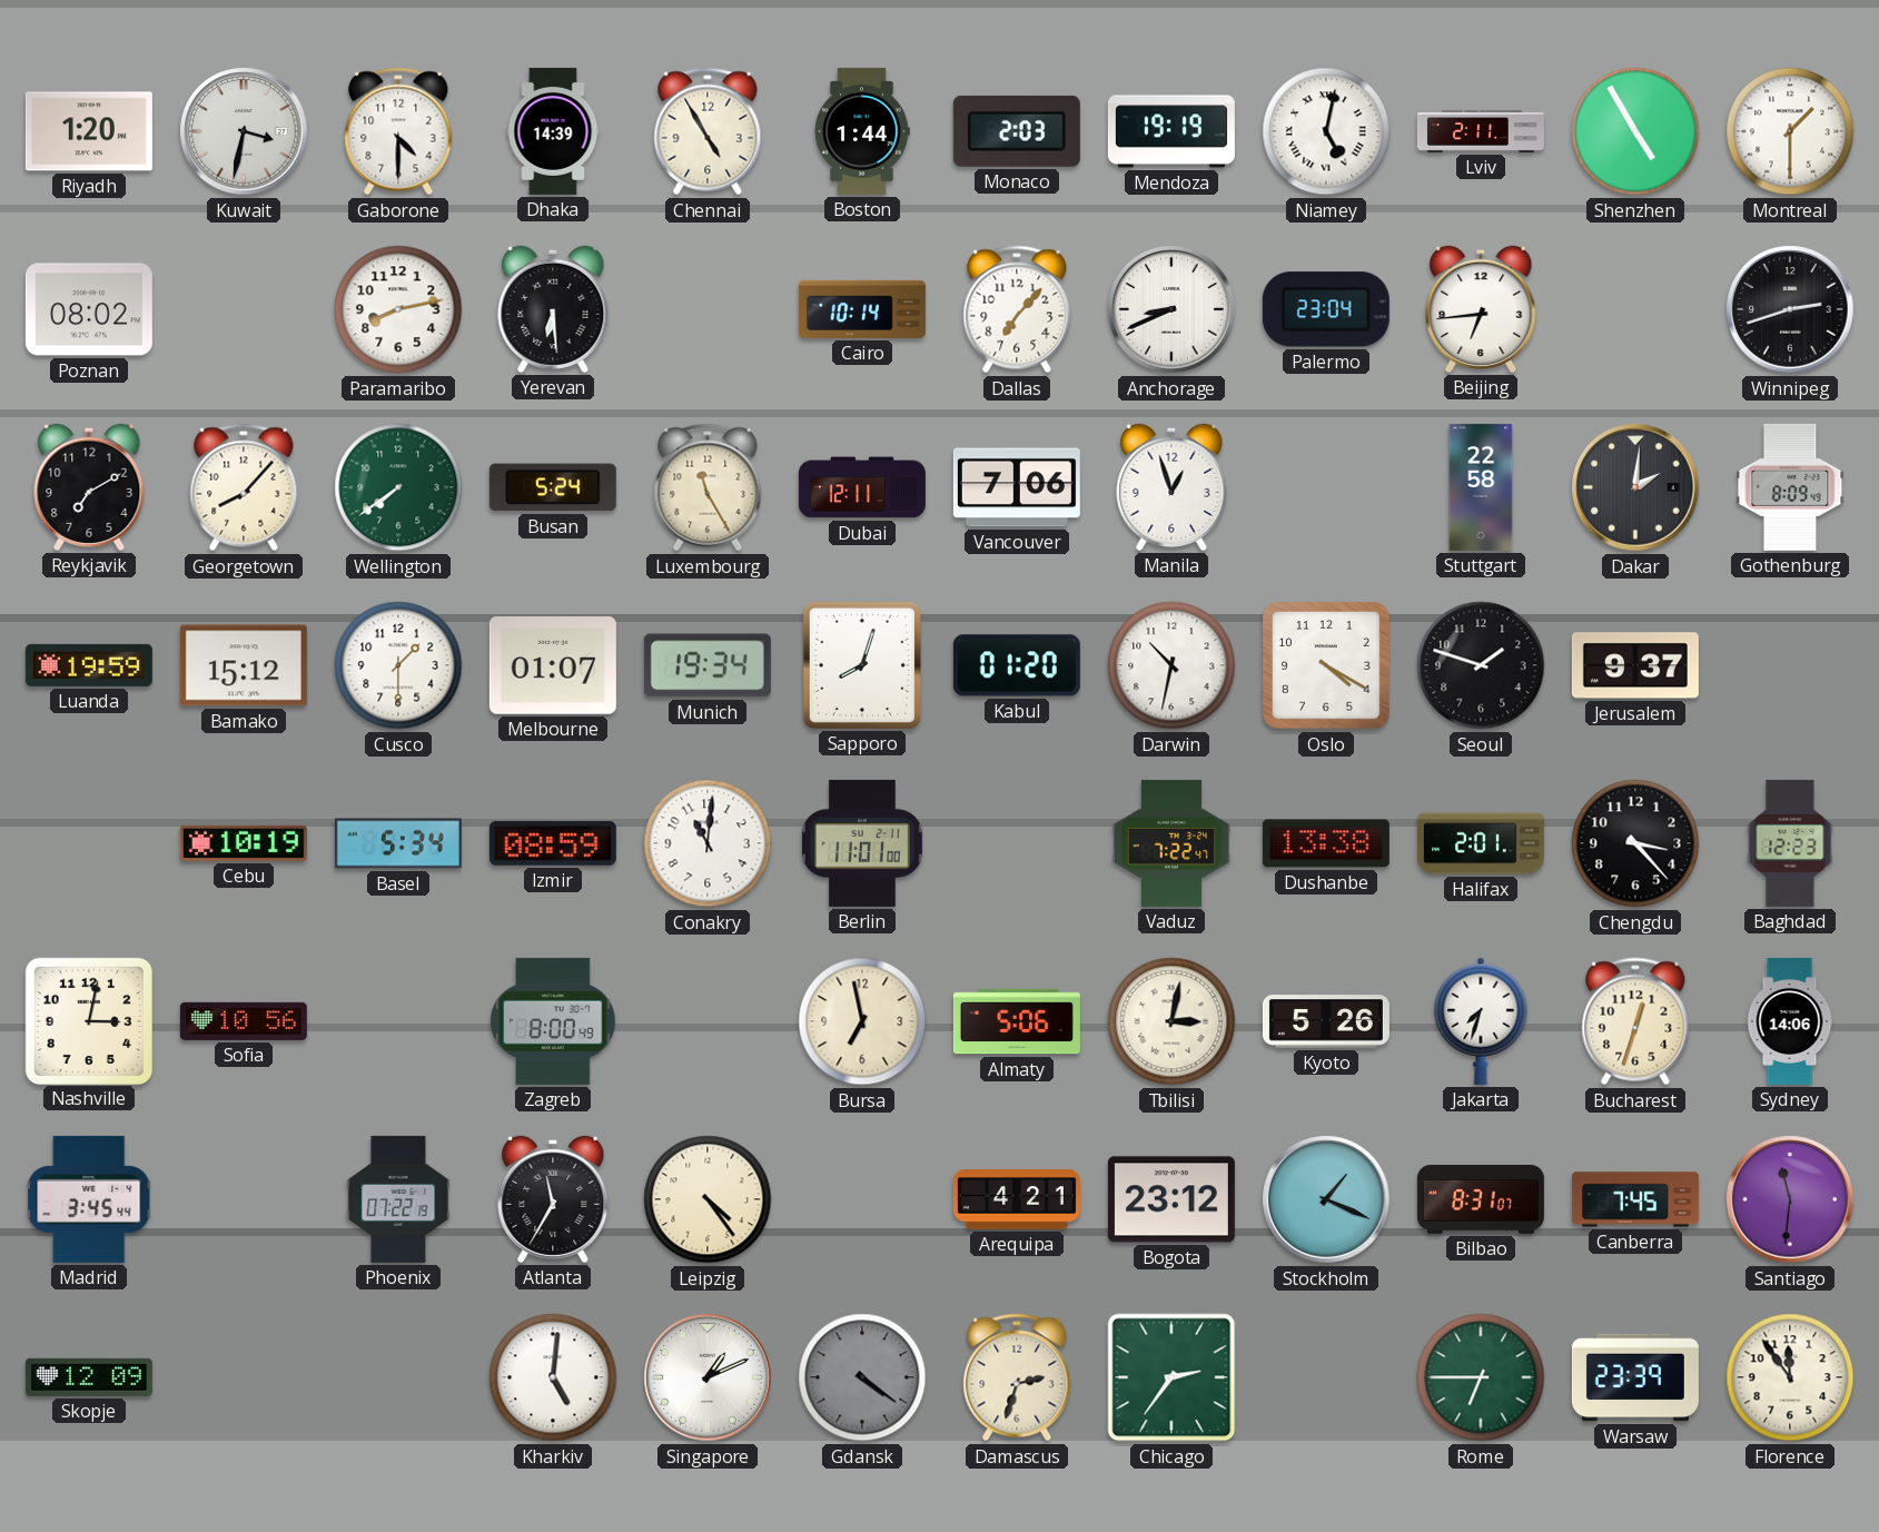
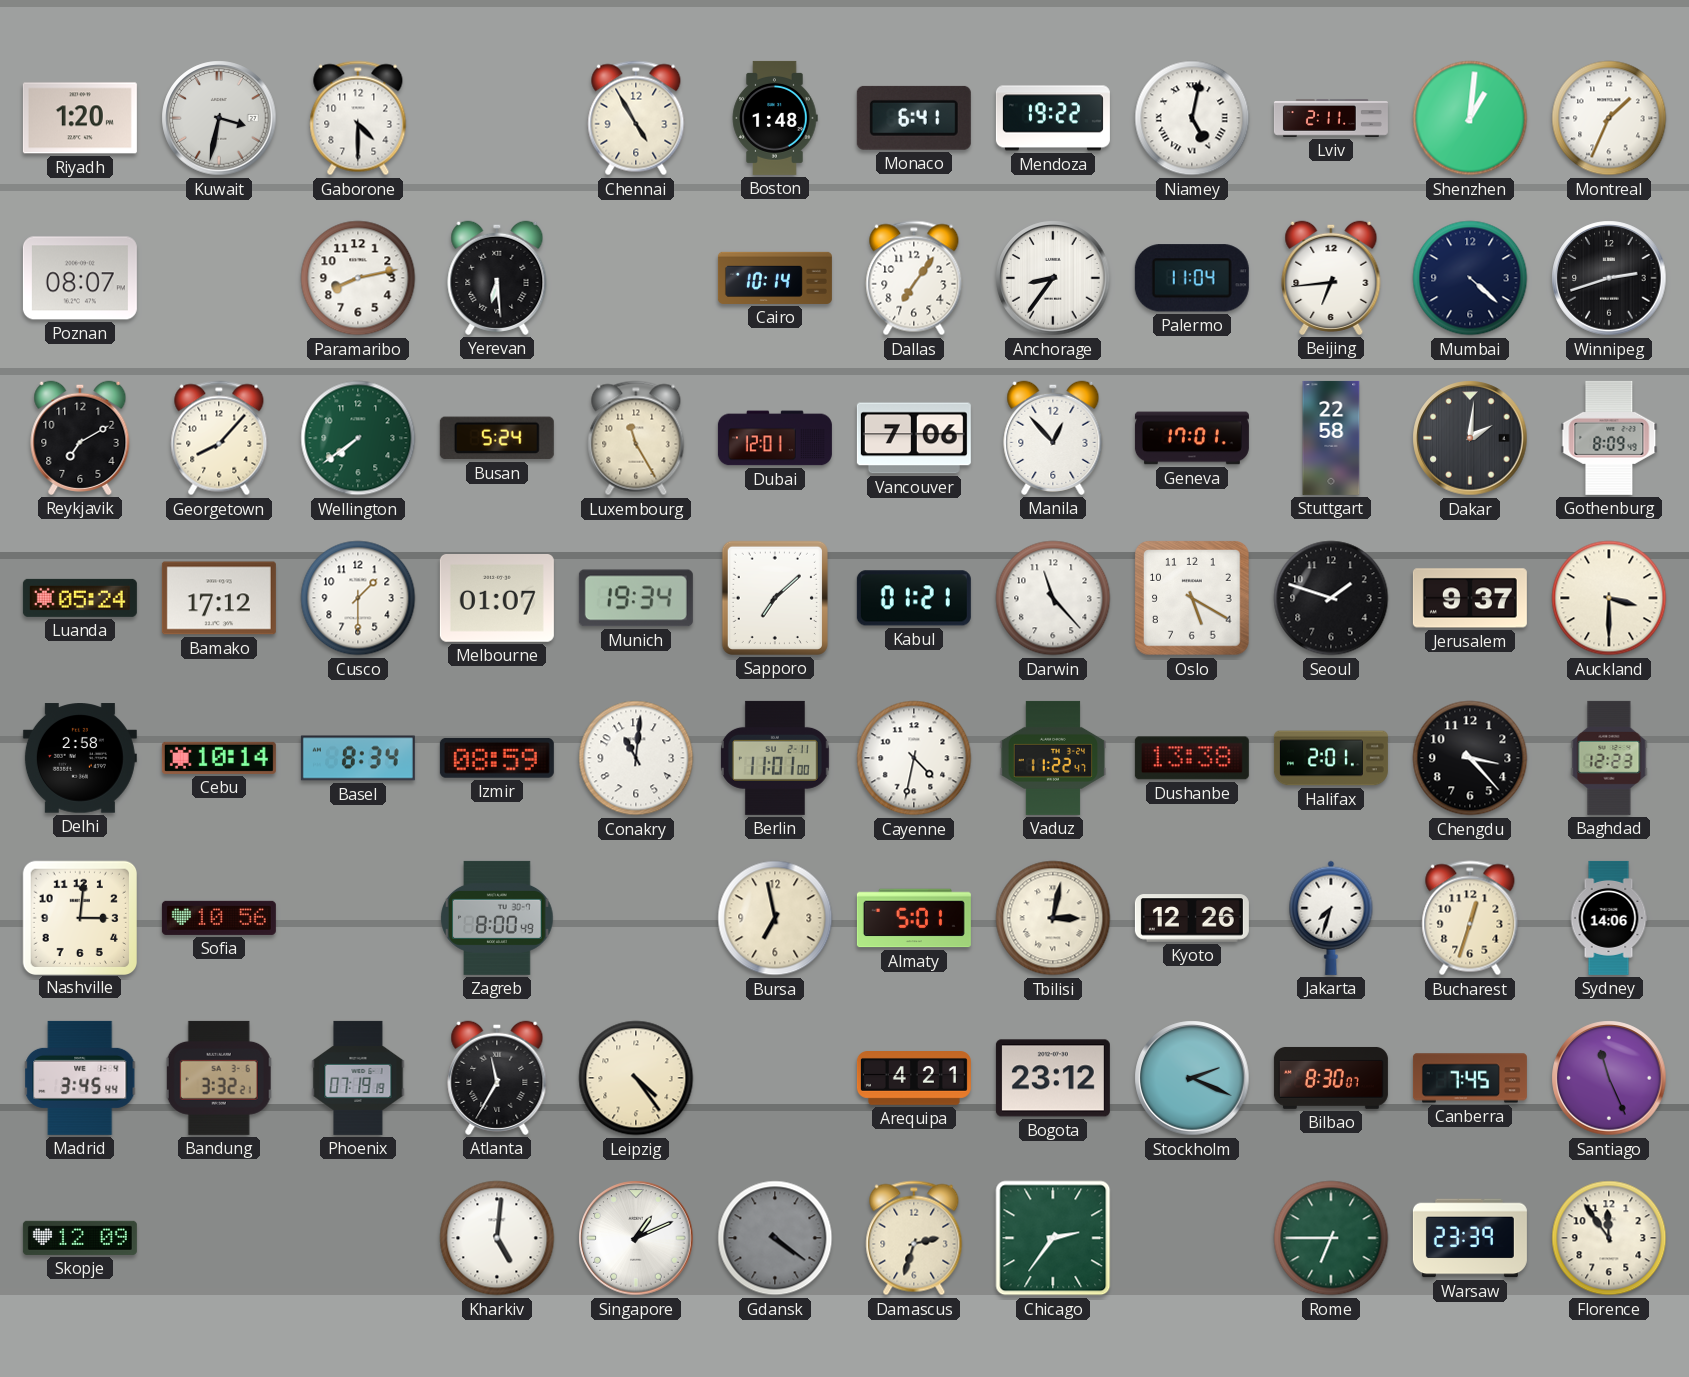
Dhaka: 14:39 -> none
Boston: 1:44 -> 1:48
Monaco: 2:03 -> 6:41
Mendoza: 19:19 -> 19:22
Shenzhen: 4:55 -> 1:01
Montreal: 1:30 -> 1:34
Poznan: 08:02 -> 08:07
Dallas: 7:07 -> 7:06
Anchorage: 8:41 -> 8:36
Palermo: 23:04 -> 11:04
Mumbai: none -> 4:22
Dubai: 12:11 -> 12:01
Manila: 12:57 -> 12:53
Geneva: none -> 17:01
Luanda: 19:59 -> 05:24
Bamako: 15:12 -> 17:12
Sapporo: 8:03 -> 7:08
Kabul: 01:20 -> 01:21
Darwin: 10:32 -> 11:23
Oslo: 4:20 -> 5:20
Auckland: none -> 3:30
Delhi: none -> 2:58
Cebu: 10:19 -> 10:14
Basel: 5:34 -> 8:34
Cayenne: none -> 4:32
Vaduz: 7:22 -> 11:22
Nashville: 3:02 -> 3:01
Almaty: 5:06 -> 5:01
Kyoto: 5:26 -> 12:26
Bandung: none -> 3:32
Phoenix: 07:22 -> 07:19
Stockholm: 1:19 -> 2:19
Bilbao: 8:31 -> 8:30
Santiago: 11:31 -> 11:26
